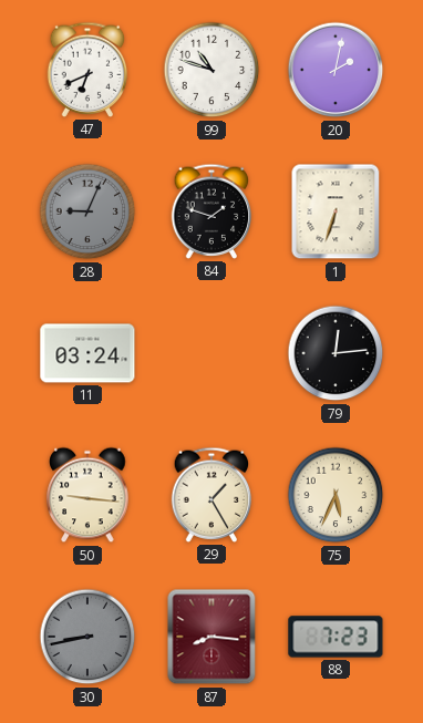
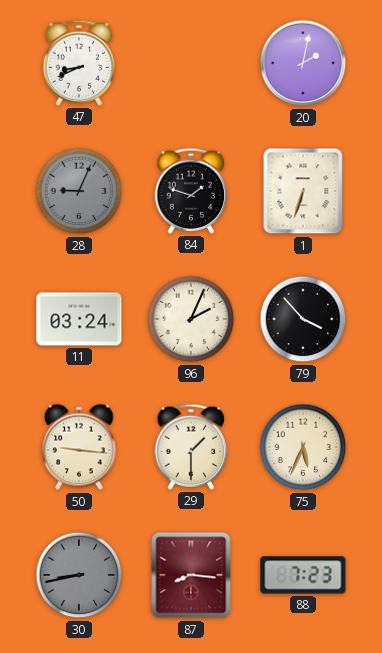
47: 6:41 -> 8:41
99: 10:48 -> none
96: none -> 2:04
79: 12:14 -> 3:53
29: 1:25 -> 1:30
